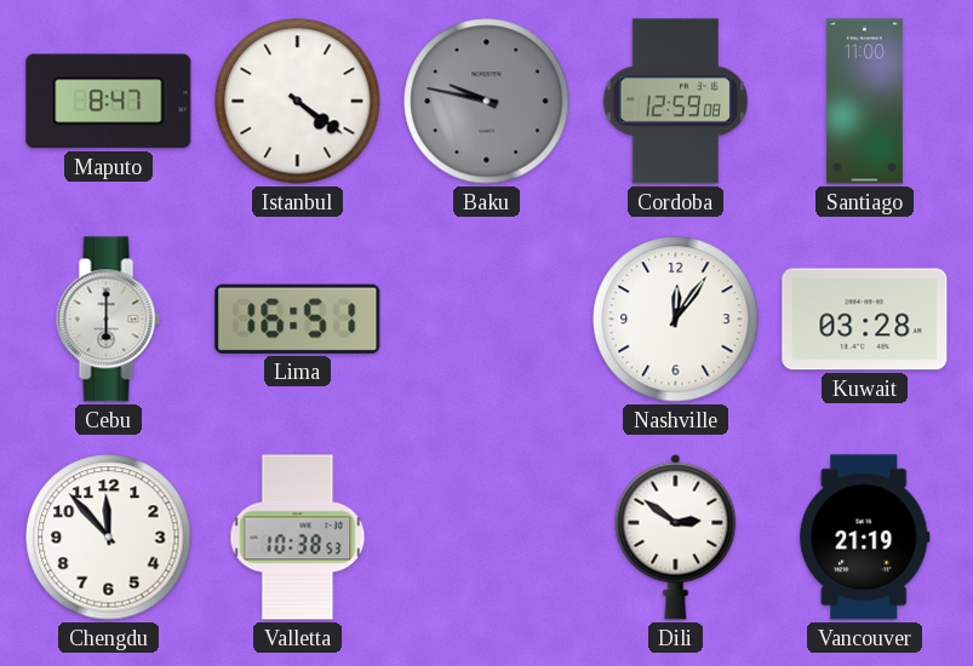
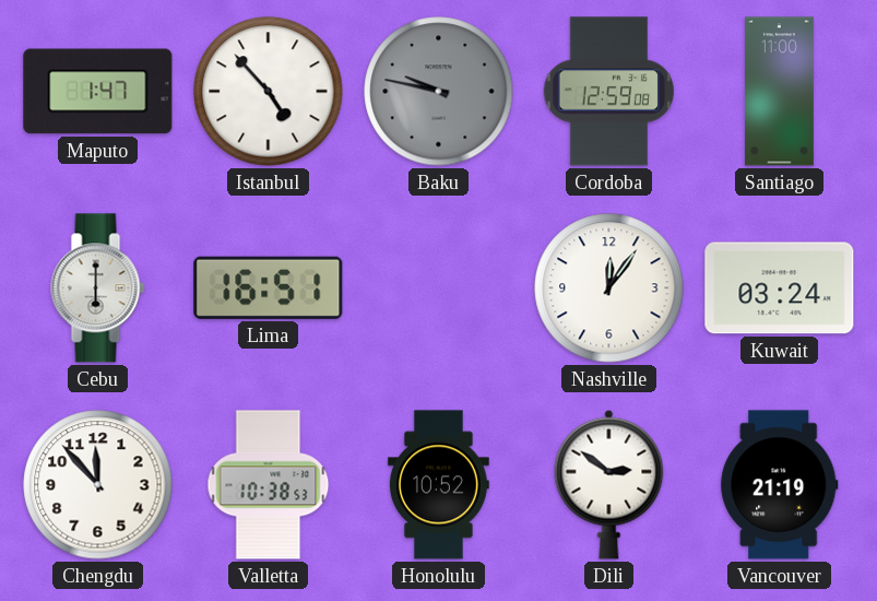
Maputo: 8:47 -> 1:47
Istanbul: 4:21 -> 4:53
Kuwait: 03:28 -> 03:24
Honolulu: none -> 10:52
